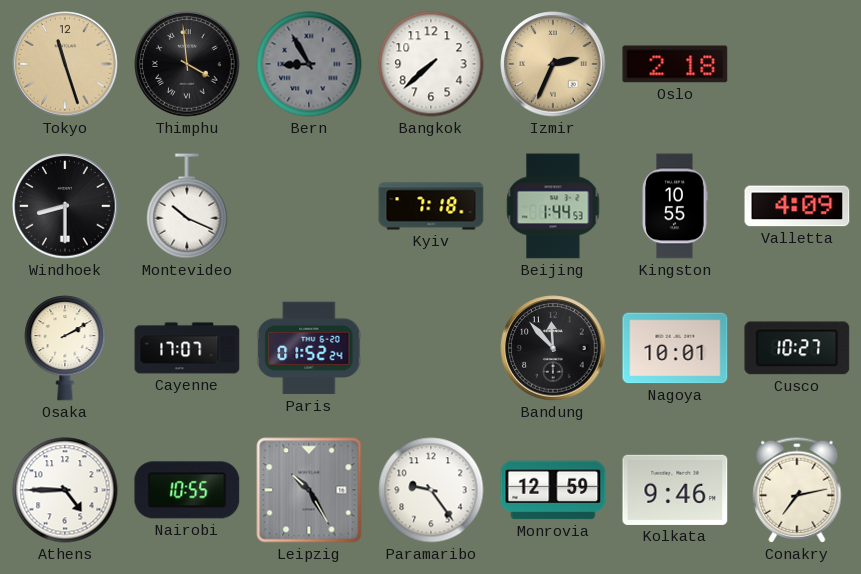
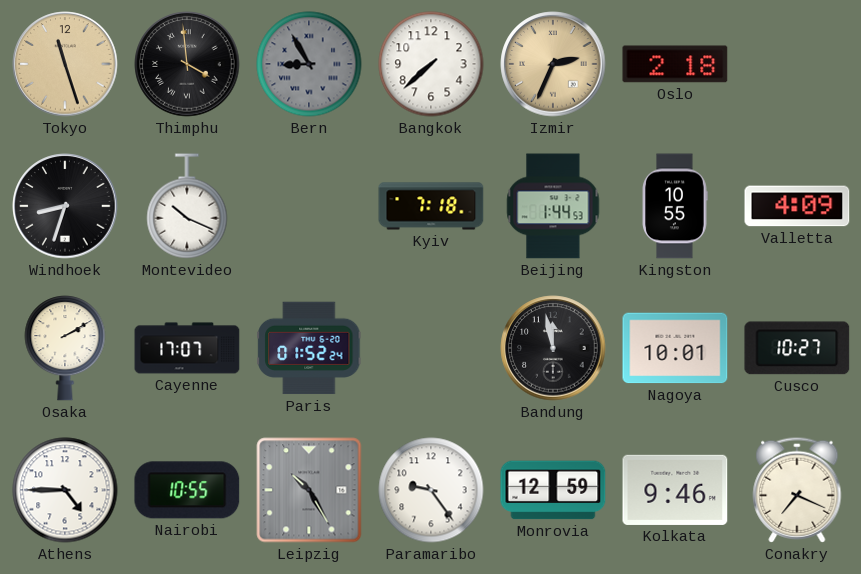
Windhoek: 8:30 -> 8:33
Bandung: 11:53 -> 11:58
Conakry: 7:13 -> 7:19
